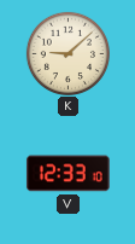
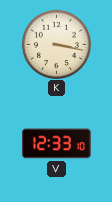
K: 9:08 -> 3:17
